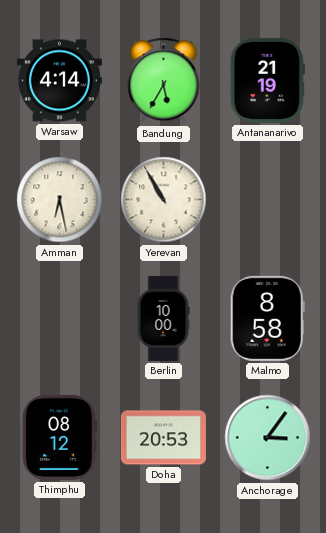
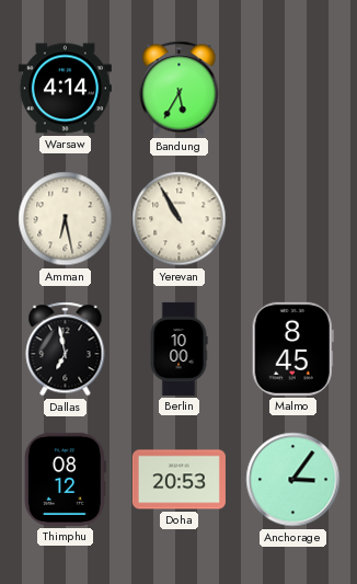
Antananarivo: 21:19 -> none
Dallas: none -> 6:58
Malmo: 8:58 -> 8:45
